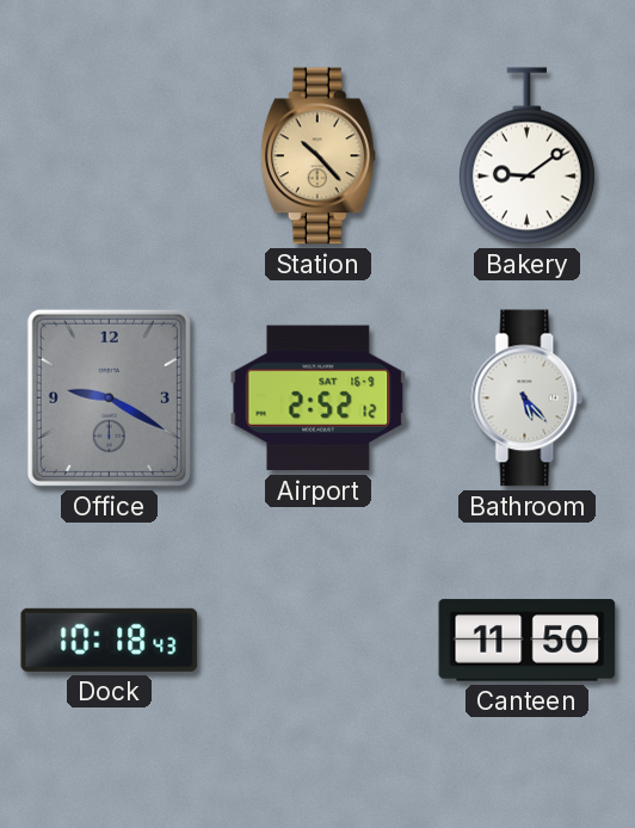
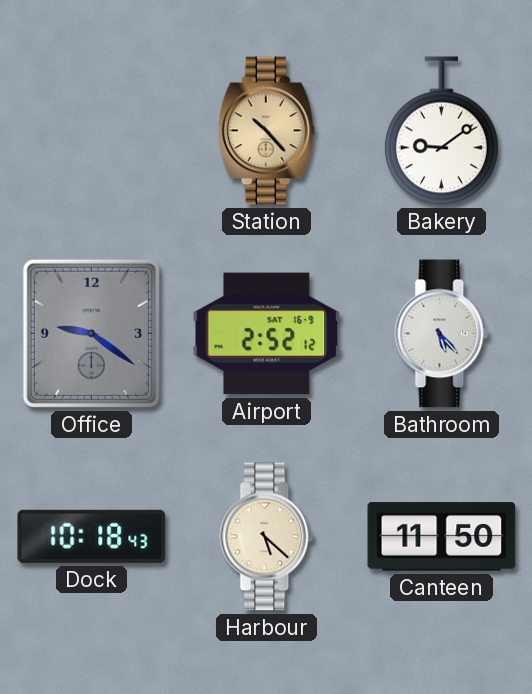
Office: 9:20 -> 9:21
Harbour: none -> 5:22
